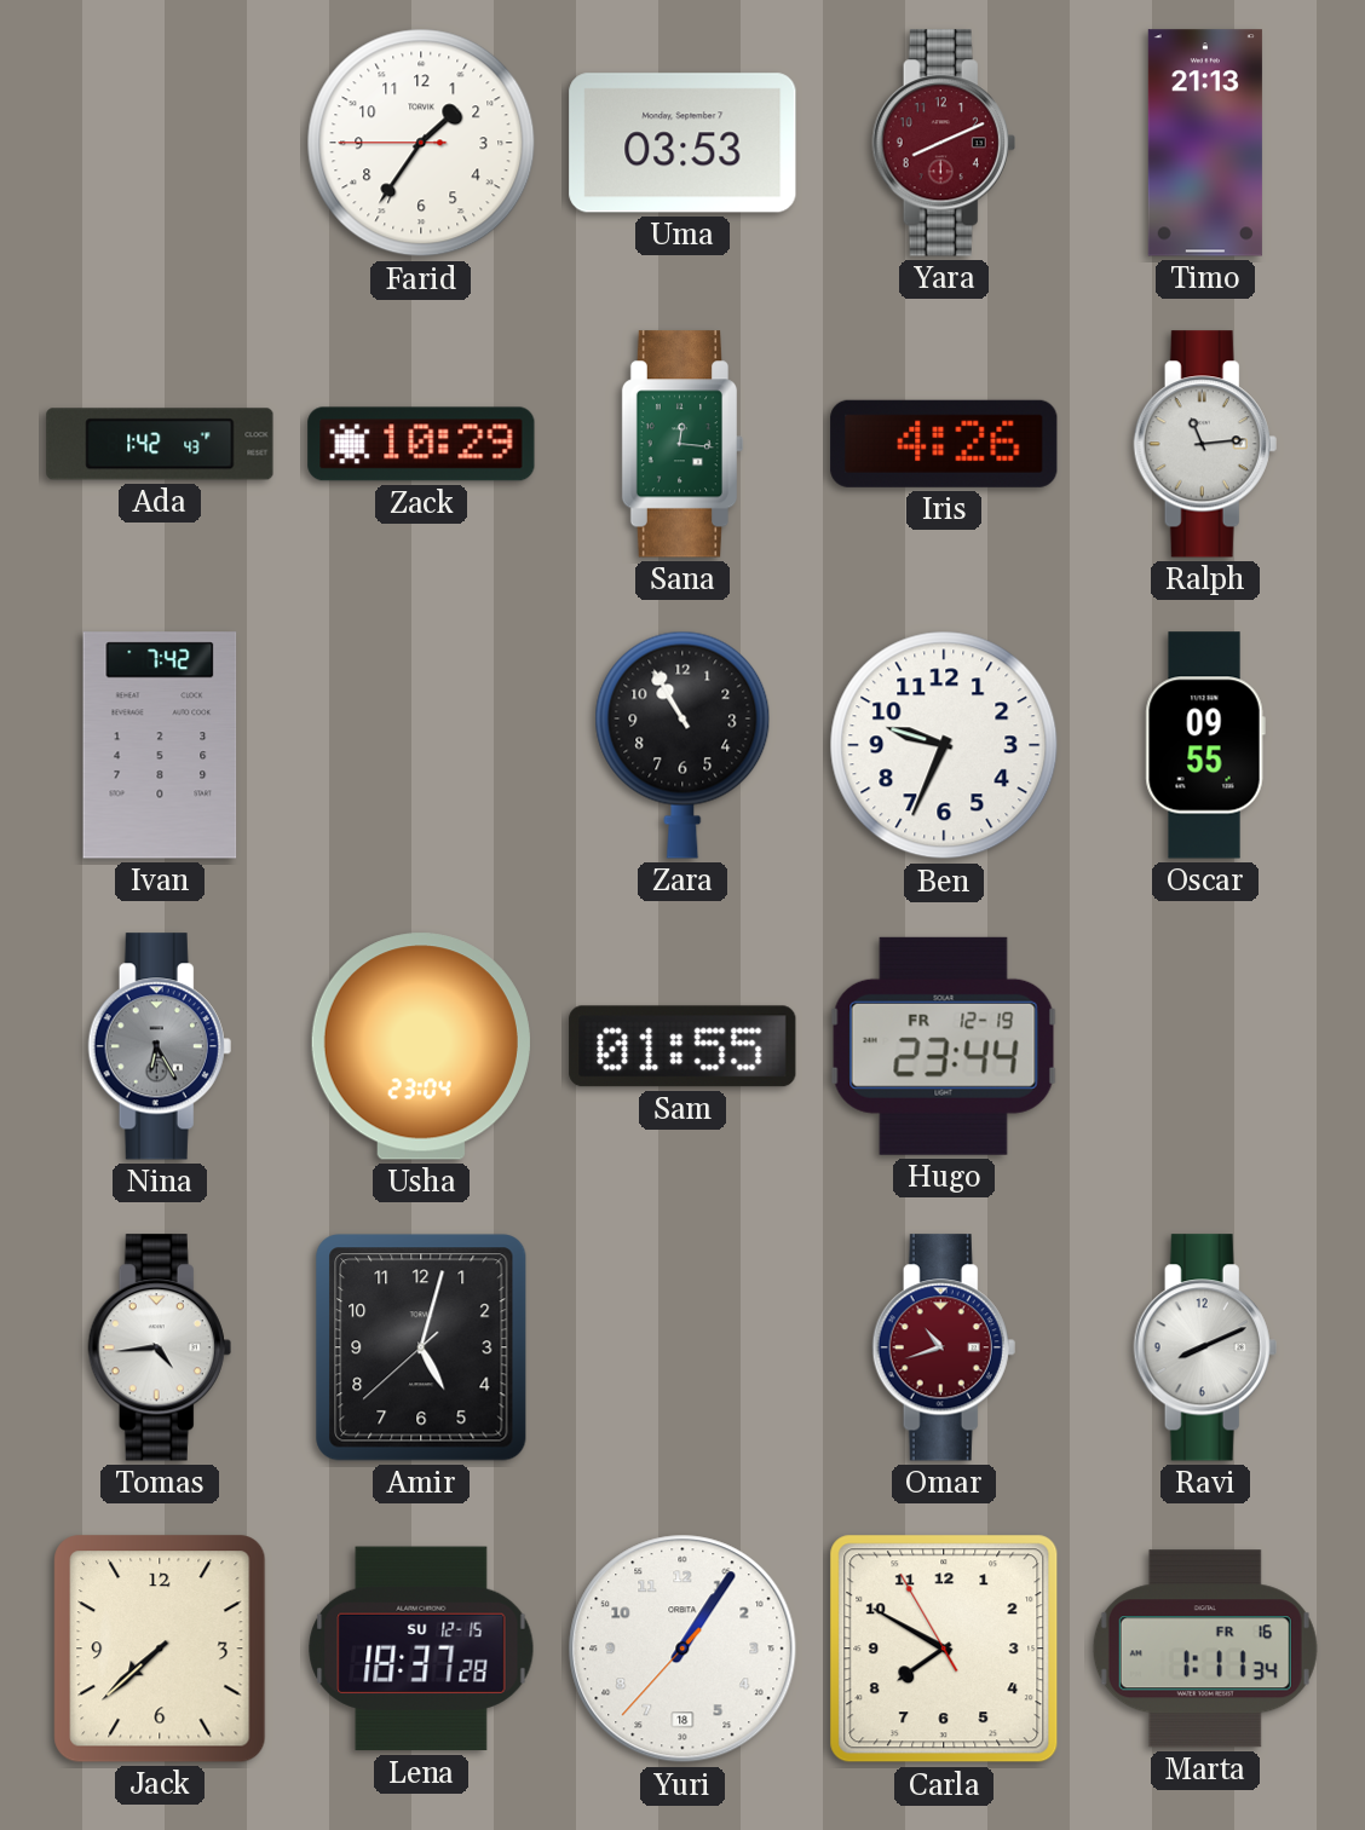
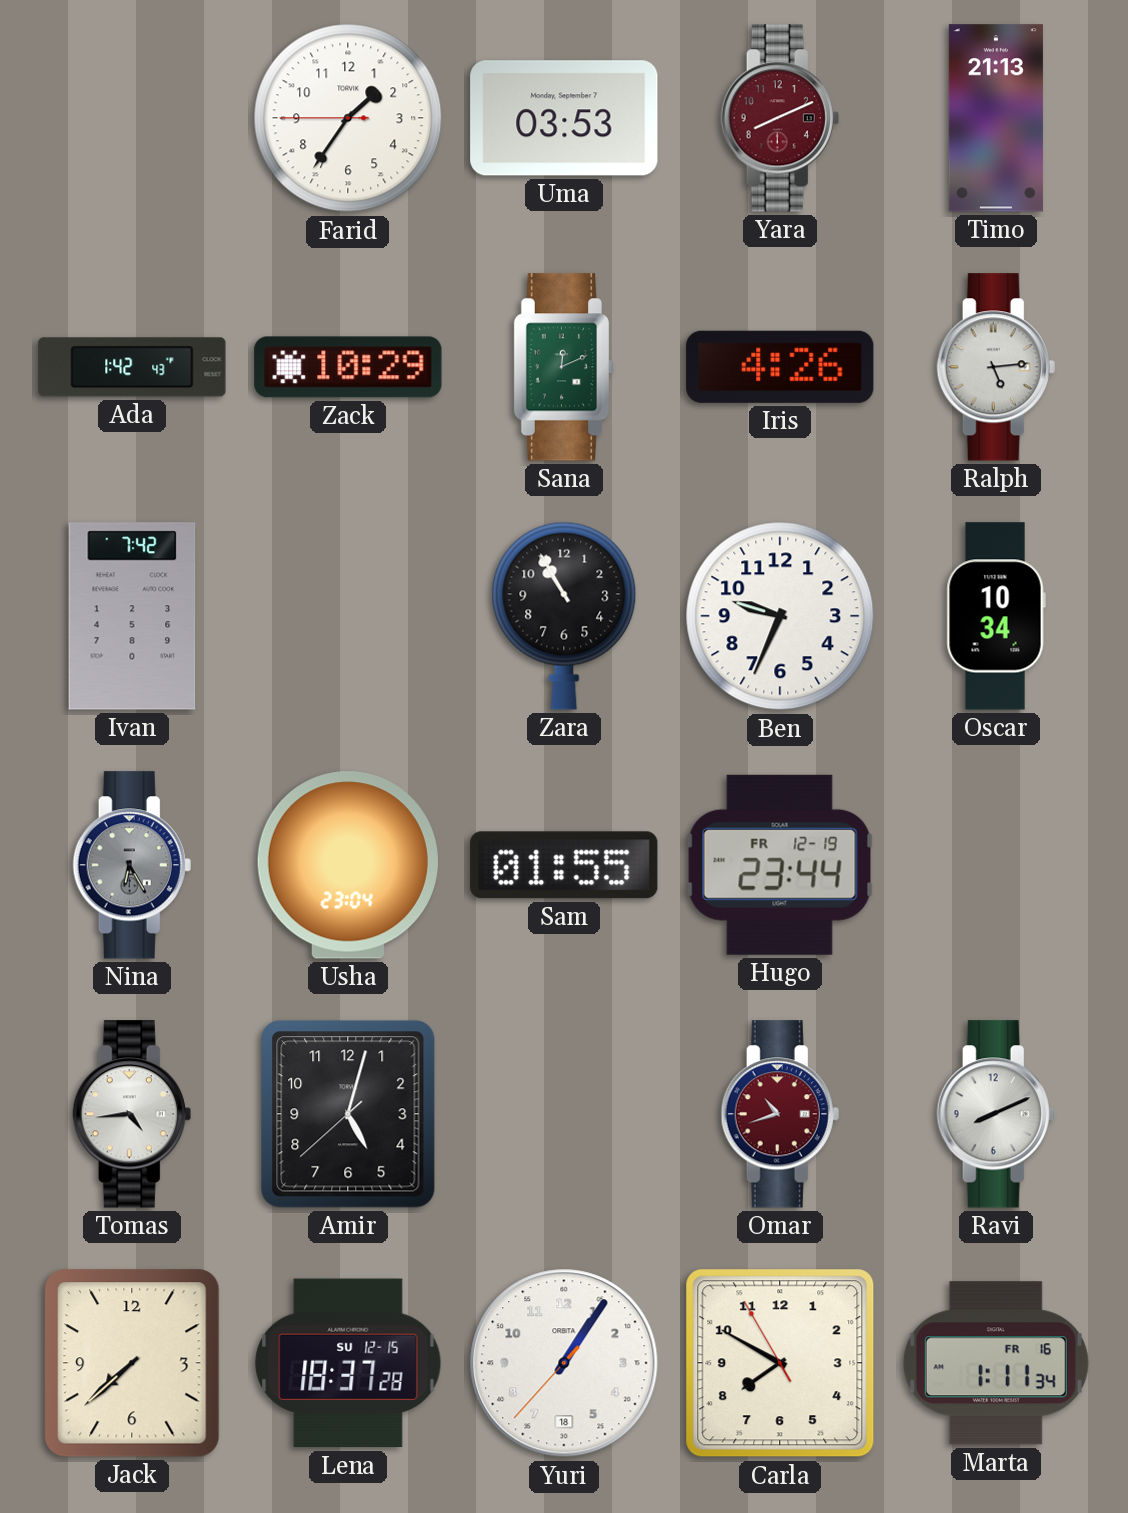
Sana: 12:16 -> 12:11
Ralph: 11:14 -> 5:14
Oscar: 09:55 -> 10:34
